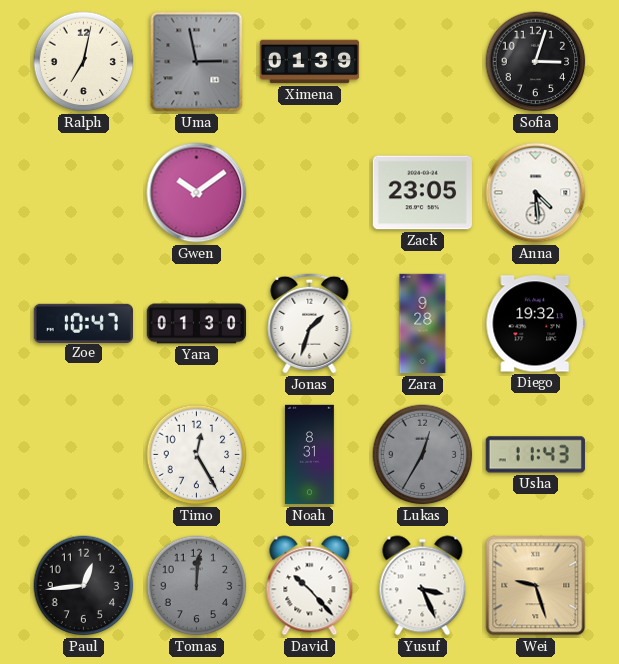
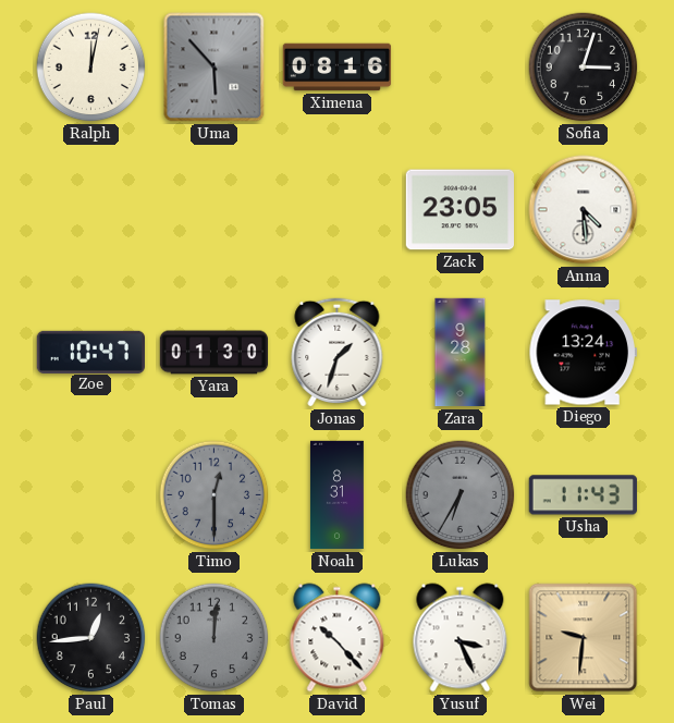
Ralph: 7:02 -> 12:02
Uma: 2:58 -> 5:53
Ximena: 01:39 -> 08:16
Gwen: 10:09 -> none
Diego: 19:32 -> 13:24
Timo: 12:25 -> 12:30
Timo dial: white -> grey
Lukas: 12:35 -> 6:35
Wei: 9:27 -> 9:31
